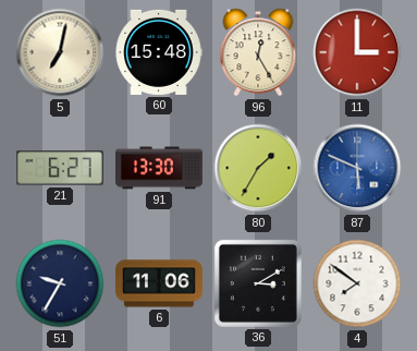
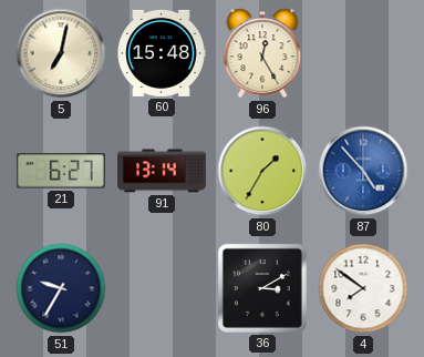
11: 3:00 -> none
91: 13:30 -> 13:14
87: 5:49 -> 4:53
6: 11:06 -> none
